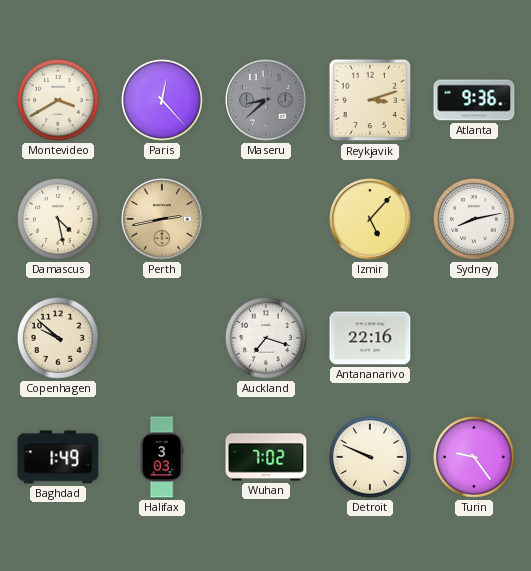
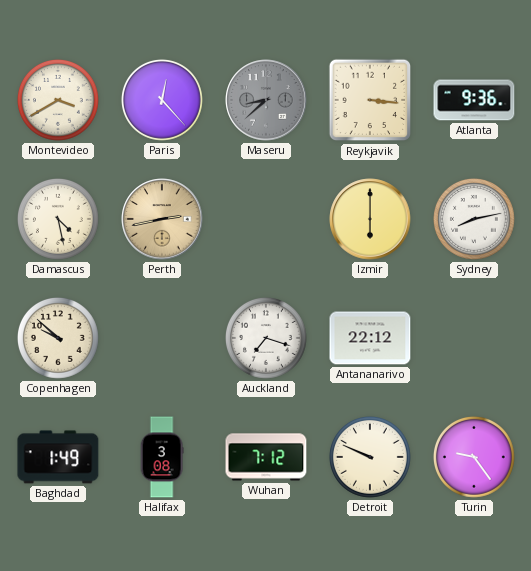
Reykjavik: 3:12 -> 3:16
Izmir: 5:07 -> 6:00
Antananarivo: 22:16 -> 22:12
Halifax: 3:03 -> 3:08
Wuhan: 7:02 -> 7:12
